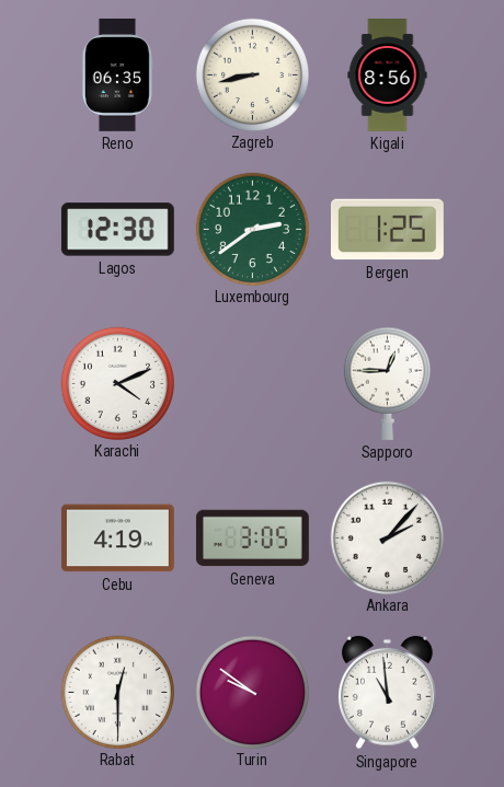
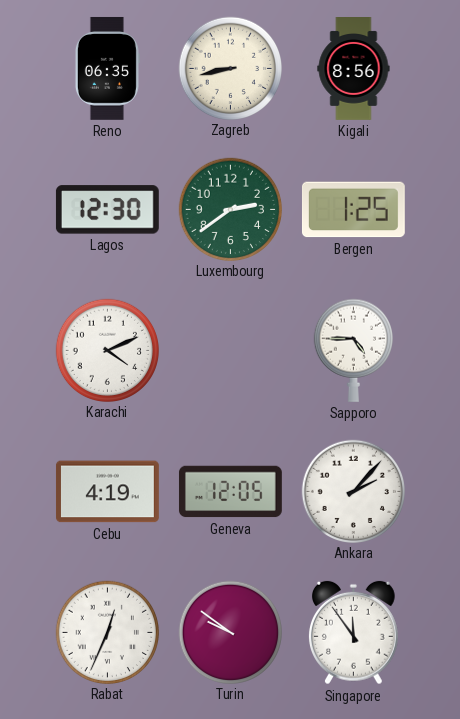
Sapporo: 12:45 -> 4:45
Geneva: 3:05 -> 12:05
Rabat: 12:30 -> 12:34
Singapore: 10:59 -> 11:54
